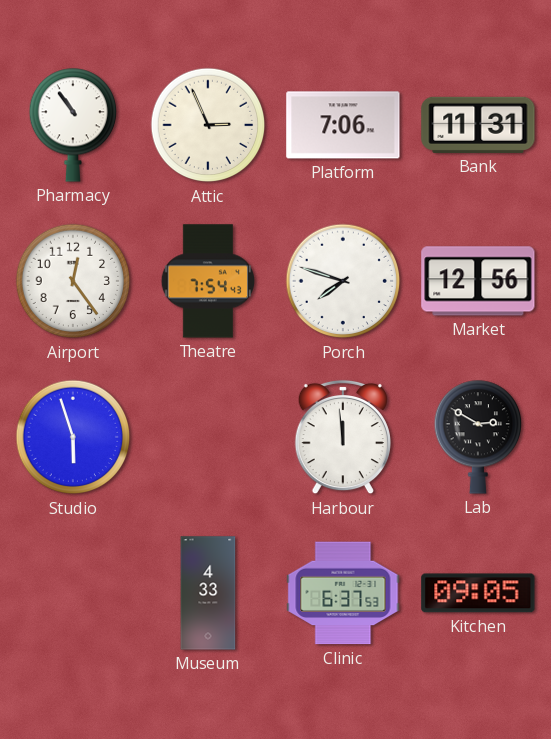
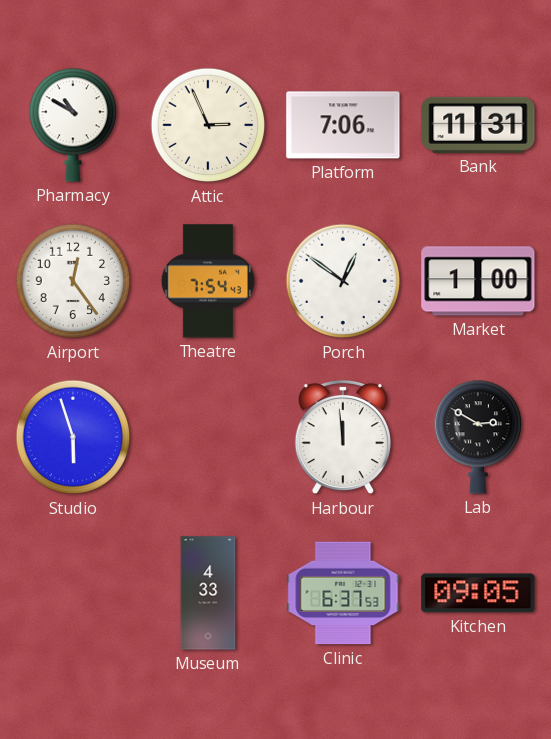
Pharmacy: 10:54 -> 10:50
Porch: 7:48 -> 12:51
Market: 12:56 -> 1:00
